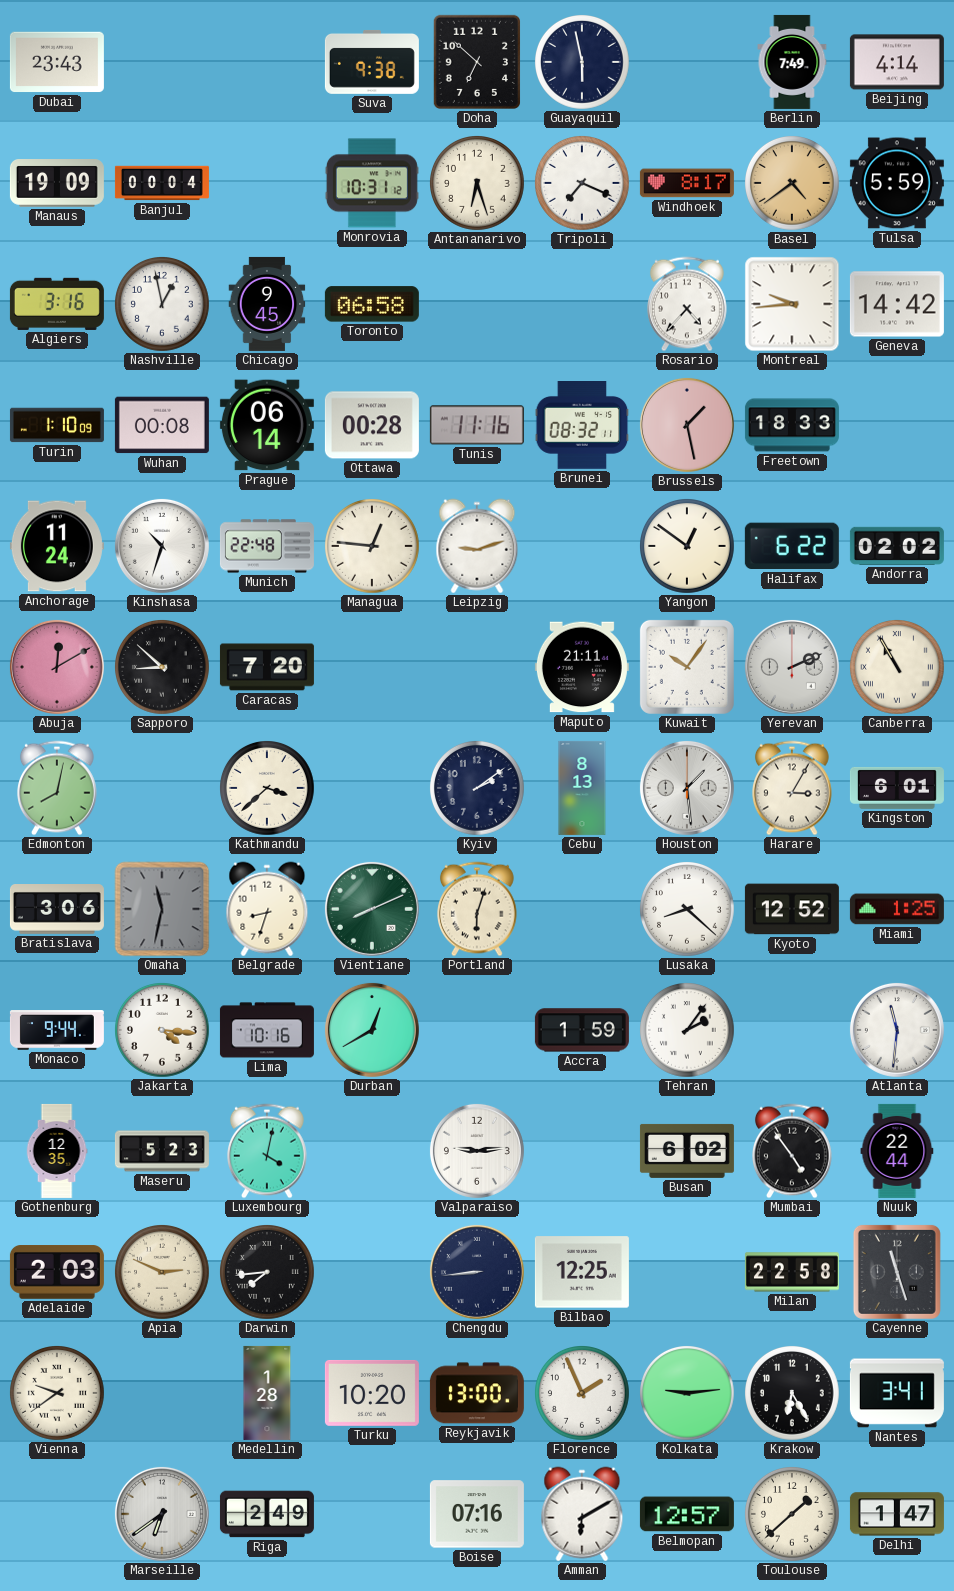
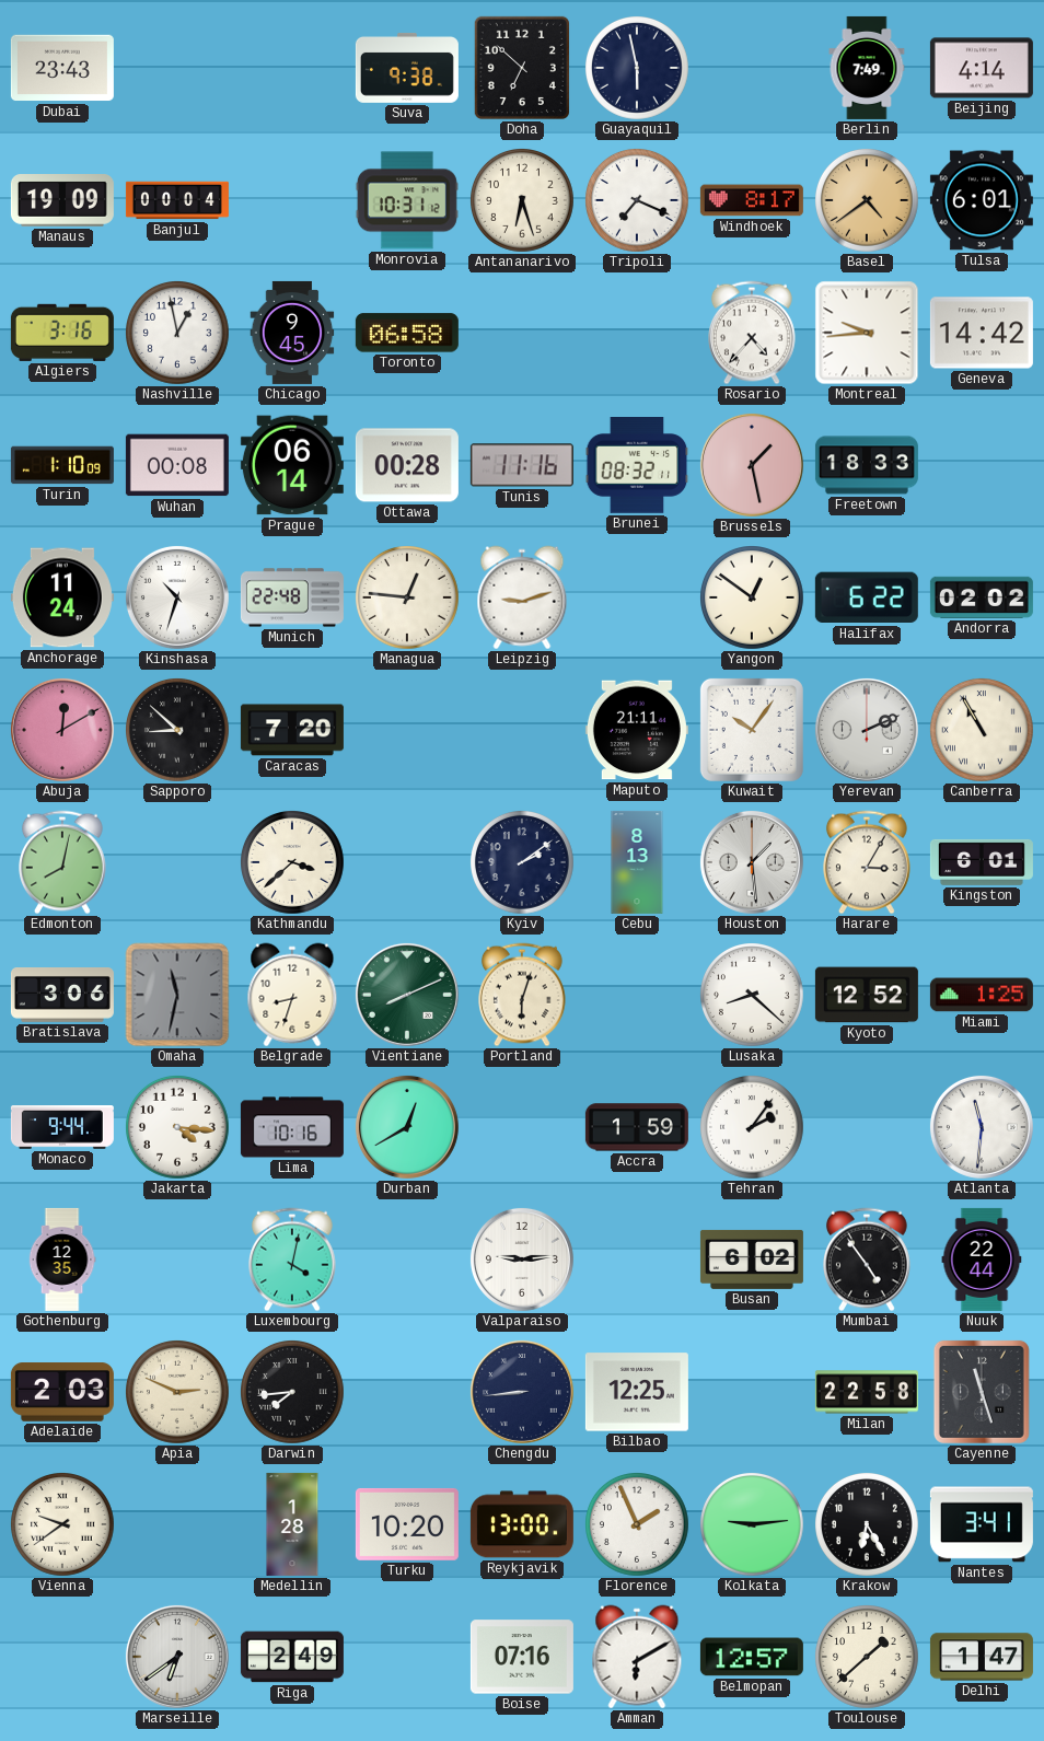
Tulsa: 5:59 -> 6:01
Maseru: 5:23 -> none
